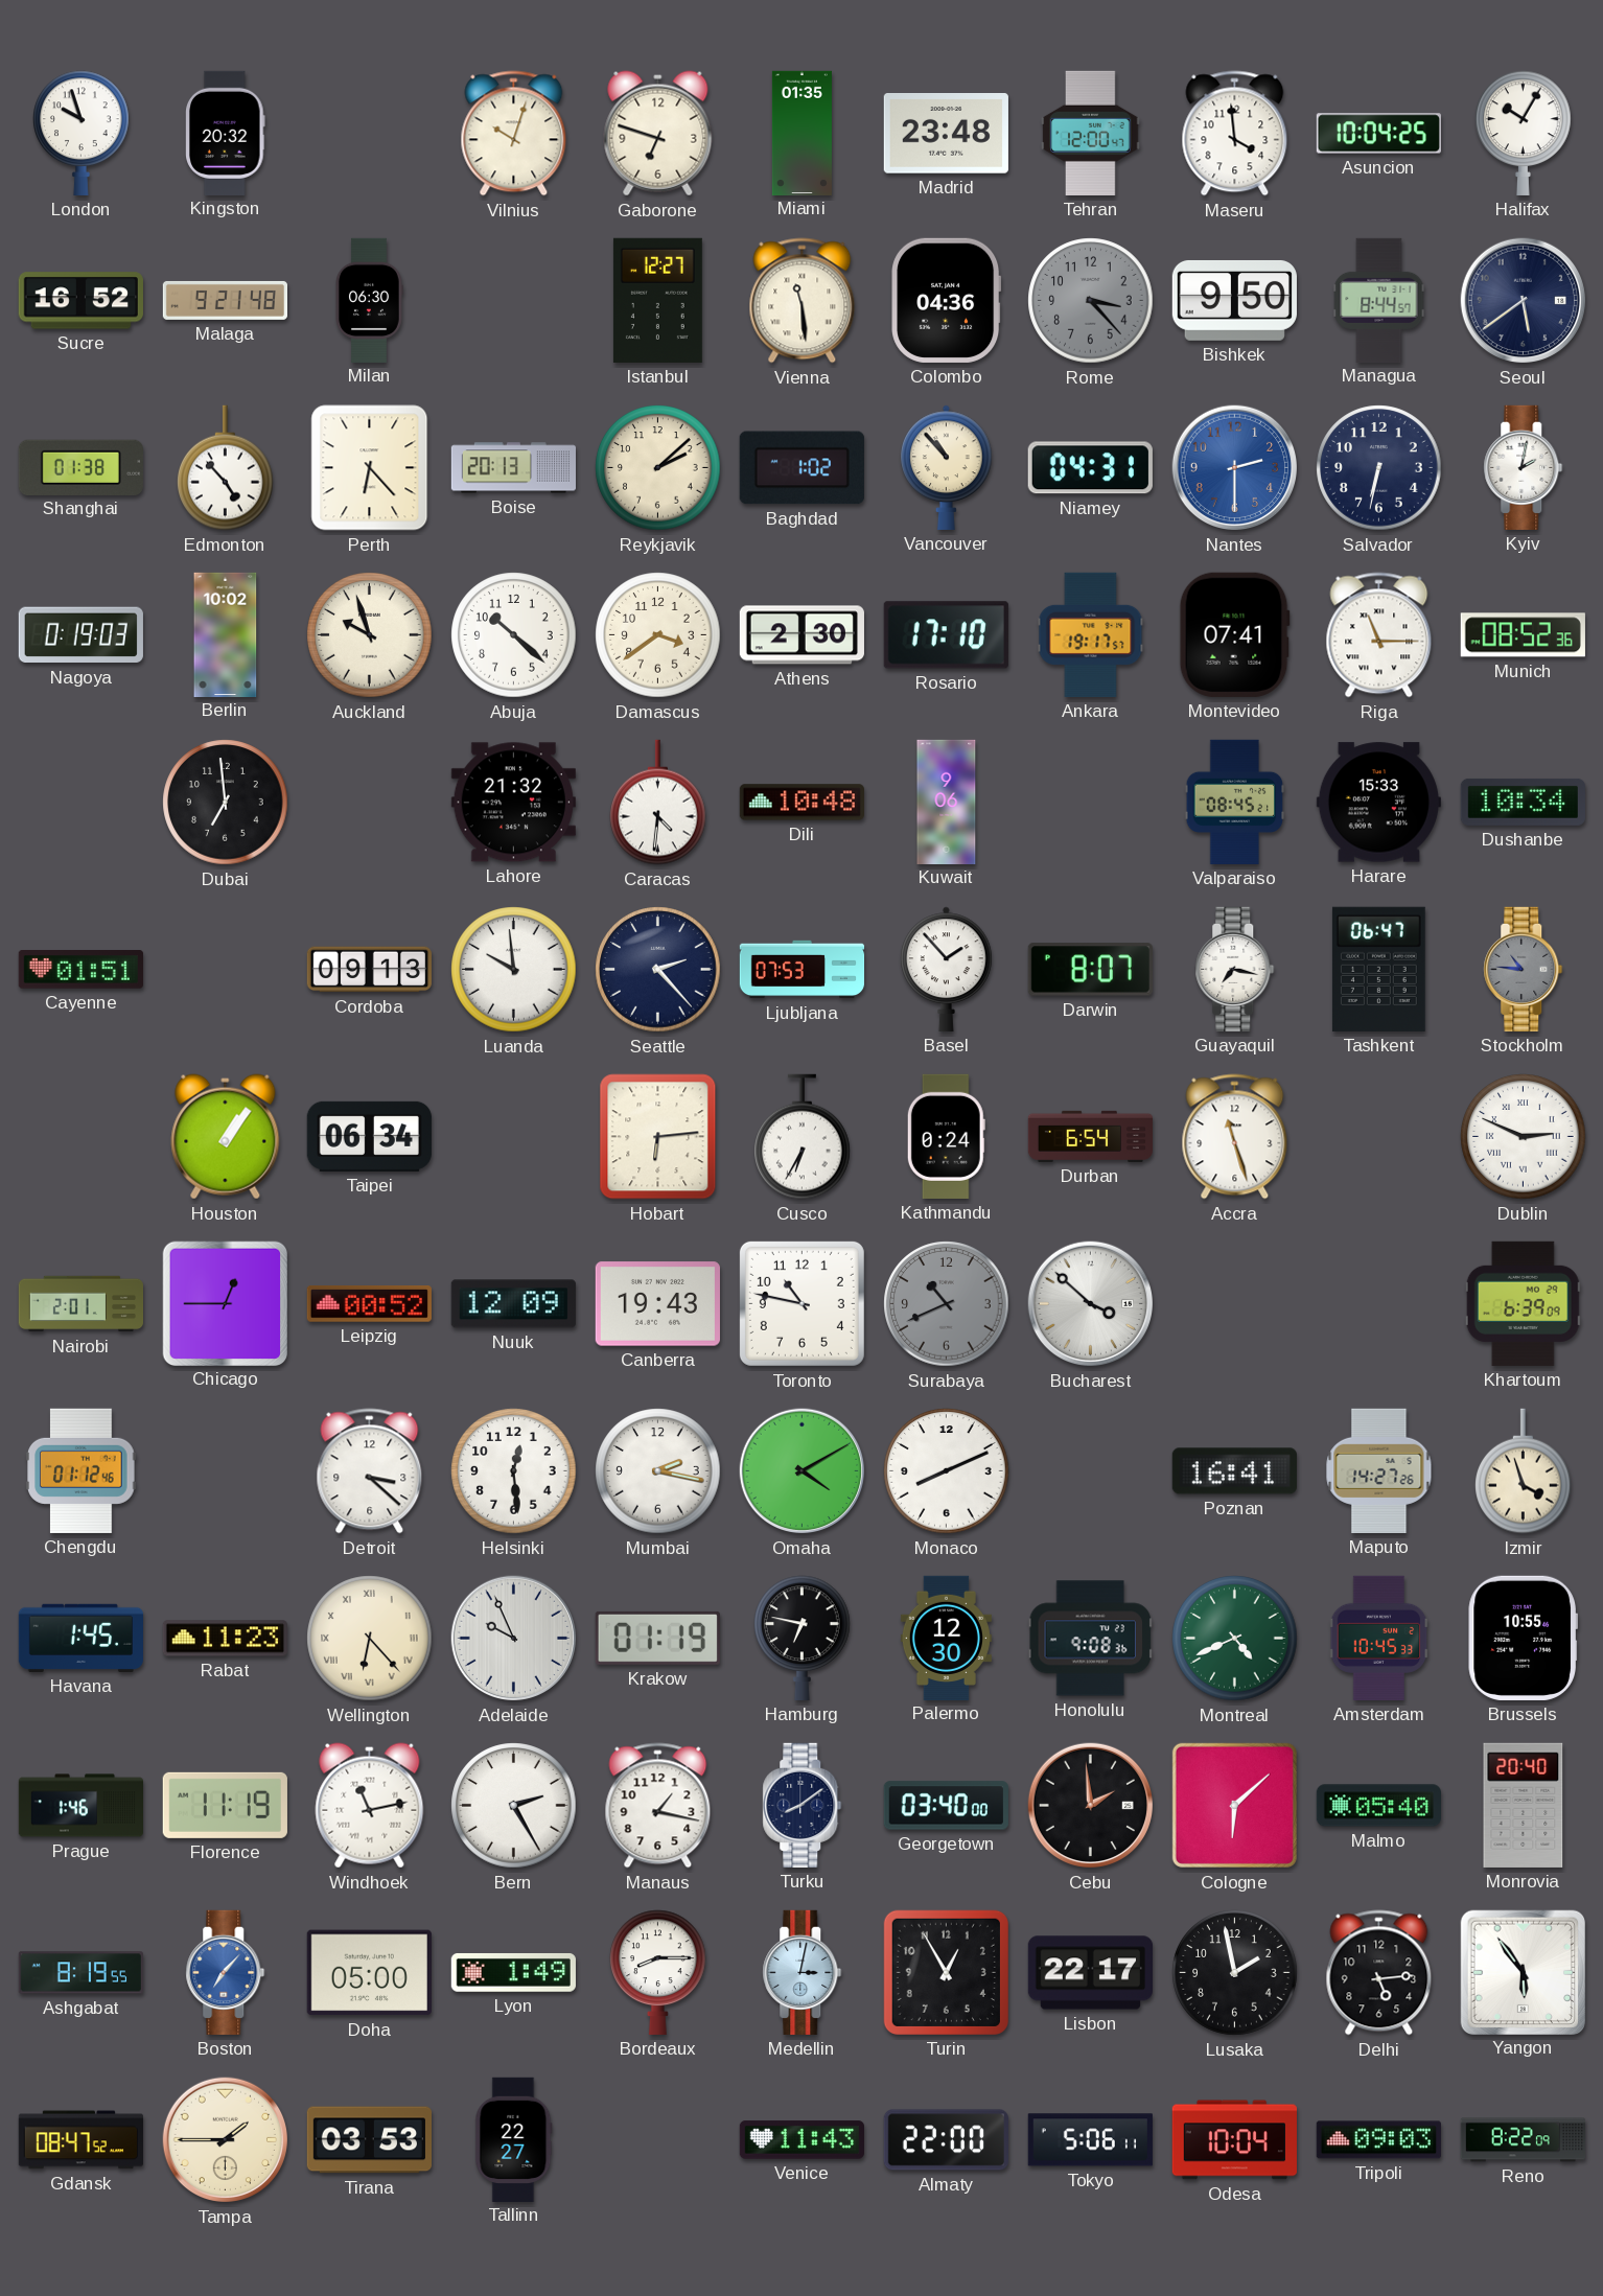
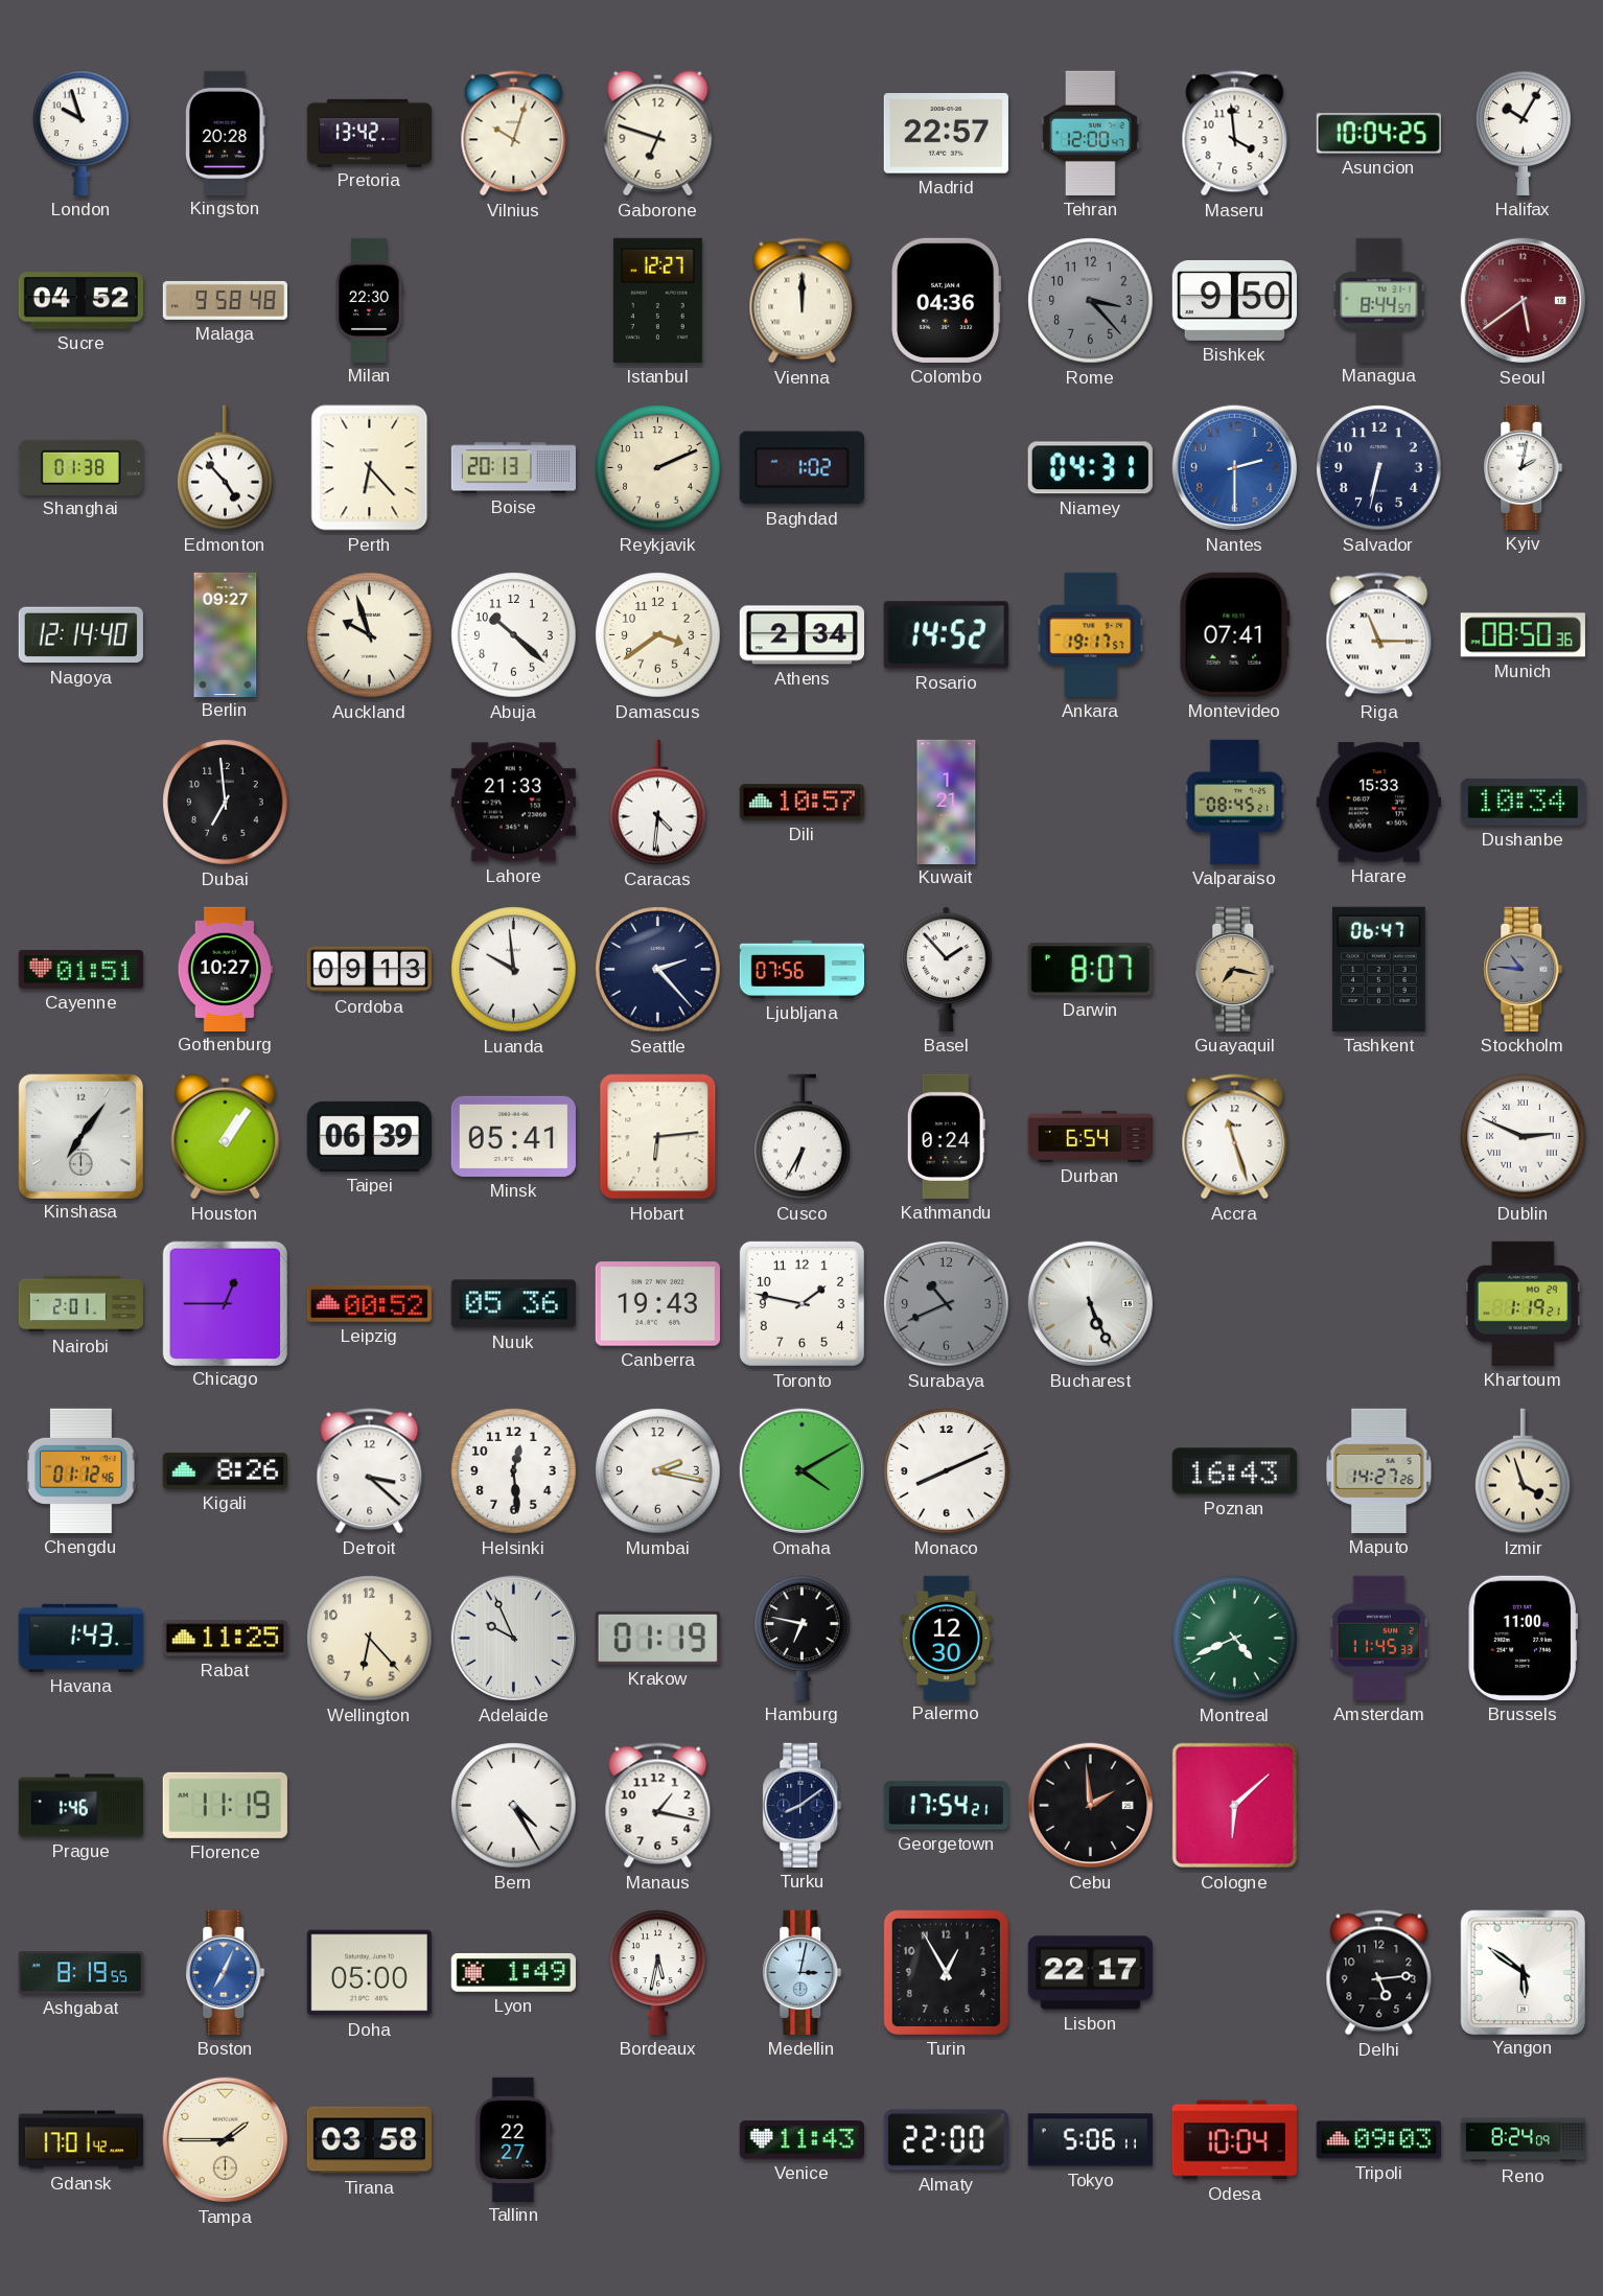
Kingston: 20:32 -> 20:28
Pretoria: none -> 13:42
Miami: 01:35 -> none
Madrid: 23:48 -> 22:57
Sucre: 16:52 -> 04:52
Malaga: 9:21 -> 9:58
Milan: 06:30 -> 22:30
Vienna: 11:29 -> 12:00
Seoul dial: navy -> burgundy
Reykjavik: 2:08 -> 2:11
Vancouver: 10:53 -> none
Nagoya: 0:19 -> 12:14
Berlin: 10:02 -> 09:27
Athens: 2:30 -> 2:34
Rosario: 17:10 -> 14:52
Munich: 08:52 -> 08:50
Lahore: 21:32 -> 21:33
Dili: 10:48 -> 10:57
Kuwait: 9:06 -> 1:21
Gothenburg: none -> 10:27
Ljubljana: 07:53 -> 07:56
Guayaquil dial: white -> champagne
Kinshasa: none -> 7:06
Taipei: 06:34 -> 06:39
Minsk: none -> 05:41
Nuuk: 12:09 -> 05:36
Toronto: 10:47 -> 1:47
Bucharest: 3:52 -> 5:26
Khartoum: 6:39 -> 1:19
Kigali: none -> 8:26
Poznan: 16:41 -> 16:43
Havana: 1:45 -> 1:43
Rabat: 11:23 -> 11:25
Wellington numerals: Roman -> Arabic
Honolulu: 9:08 -> none
Amsterdam: 10:45 -> 11:45
Brussels: 10:55 -> 11:00
Windhoek: 11:13 -> none
Bern: 2:25 -> 4:25
Georgetown: 03:40 -> 17:54
Malmo: 05:40 -> none
Monrovia: 20:40 -> none
Boston: 7:07 -> 7:04
Bordeaux: 8:15 -> 5:32
Lusaka: 1:58 -> none
Yangon: 5:54 -> 5:51
Gdansk: 08:47 -> 17:01
Tirana: 03:53 -> 03:58
Reno: 8:22 -> 8:24
